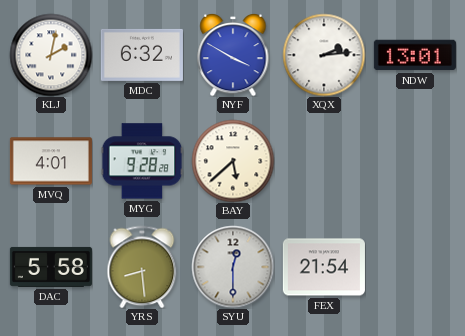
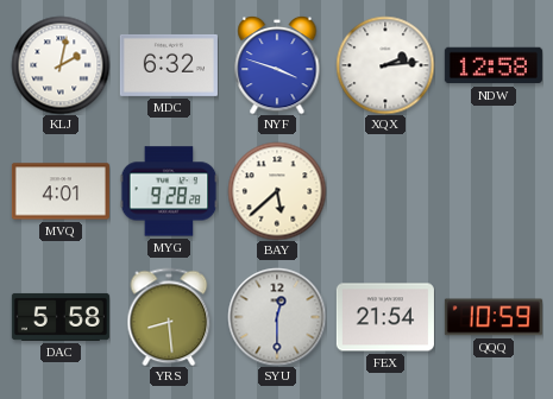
NYF: 3:50 -> 3:48
NDW: 13:01 -> 12:58
QQQ: none -> 10:59
